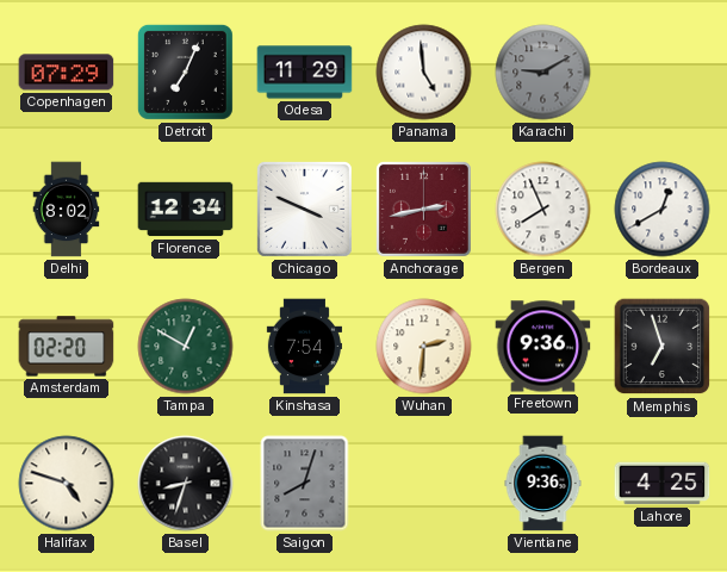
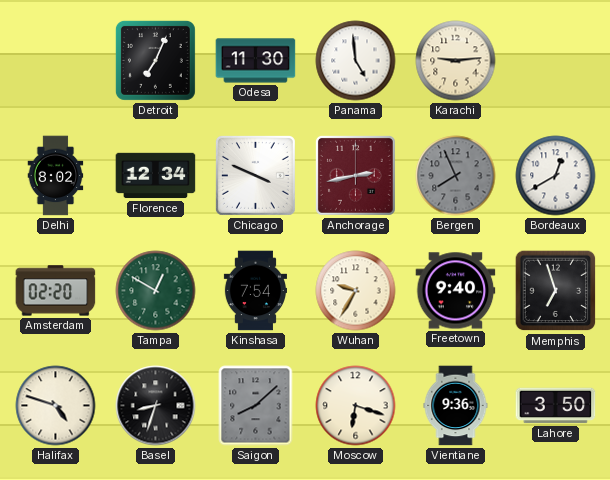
Copenhagen: 07:29 -> none
Odesa: 11:29 -> 11:30
Karachi: 9:10 -> 9:14
Karachi dial: grey -> cream
Bergen dial: white -> grey
Wuhan: 2:31 -> 9:35
Freetown: 9:36 -> 9:40
Saigon: 8:03 -> 8:08
Moscow: none -> 6:18
Lahore: 4:25 -> 3:50
